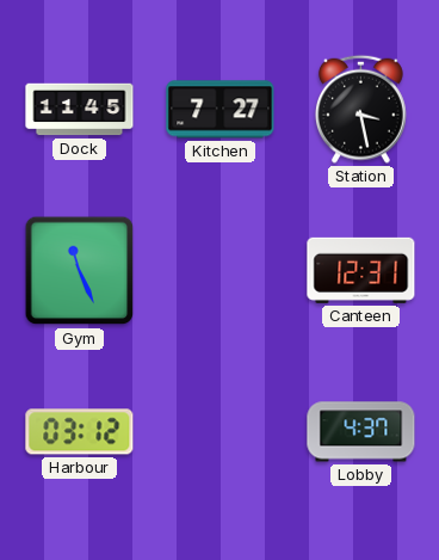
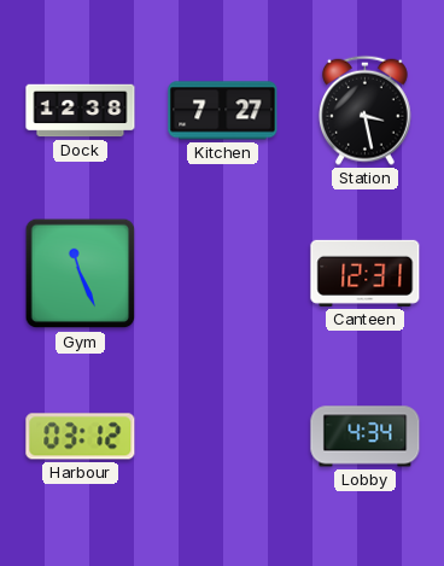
Dock: 11:45 -> 12:38
Lobby: 4:37 -> 4:34
